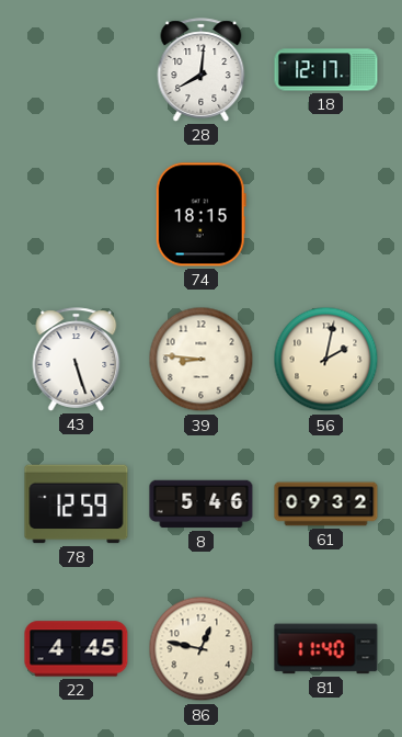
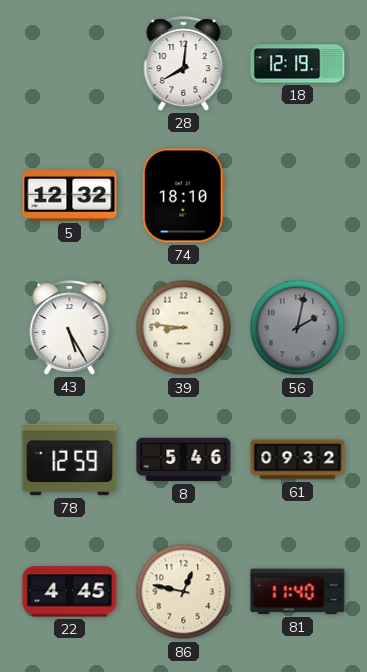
18: 12:17 -> 12:19
5: none -> 12:32
74: 18:15 -> 18:10
43: 5:27 -> 5:25
56 dial: cream -> grey
